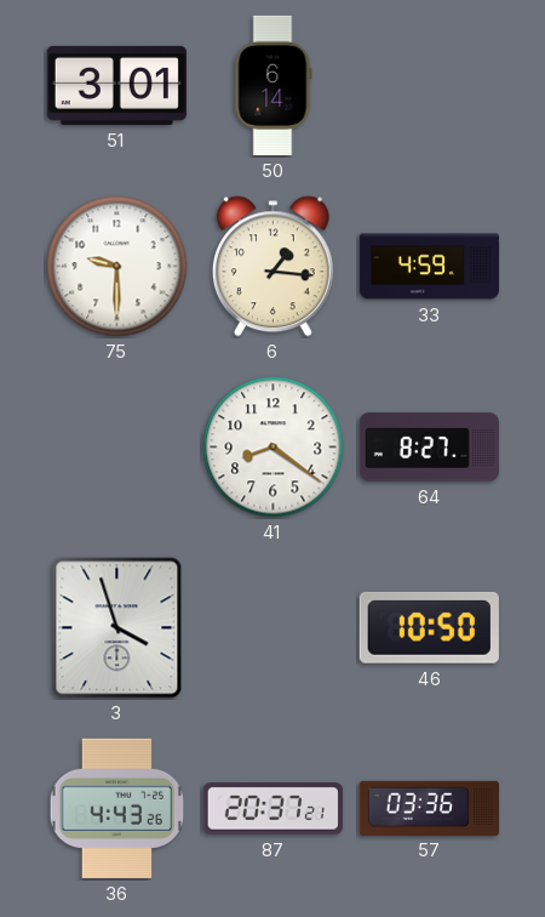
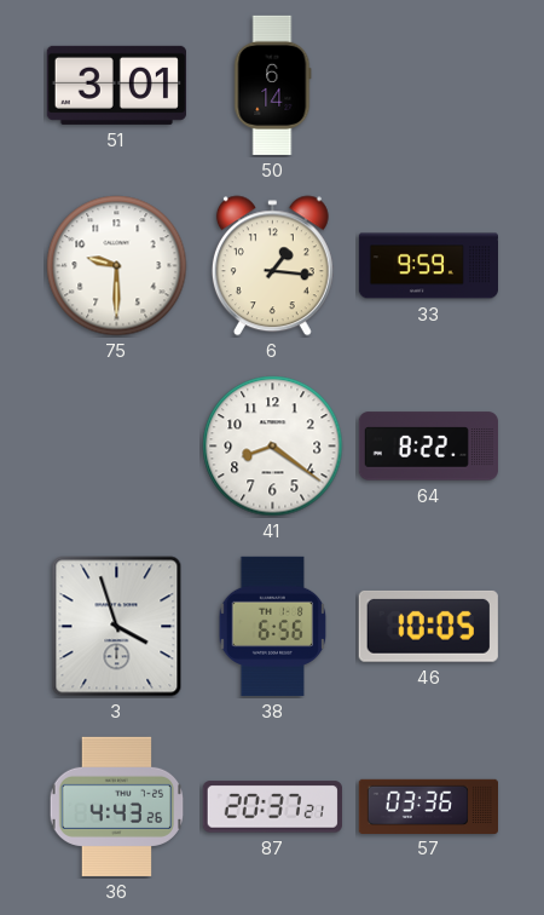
33: 4:59 -> 9:59
64: 8:27 -> 8:22
38: none -> 6:56
46: 10:50 -> 10:05
